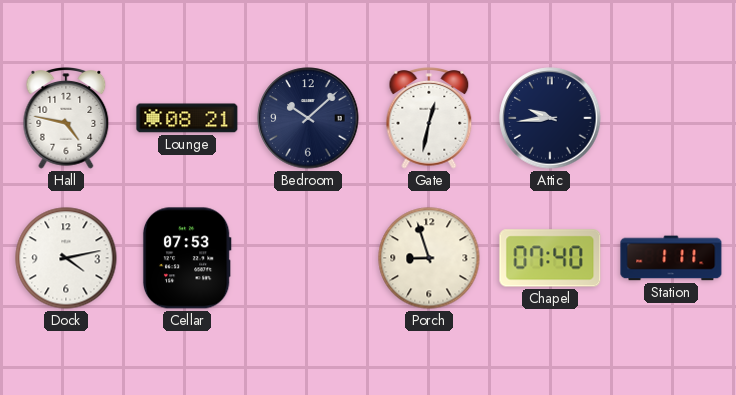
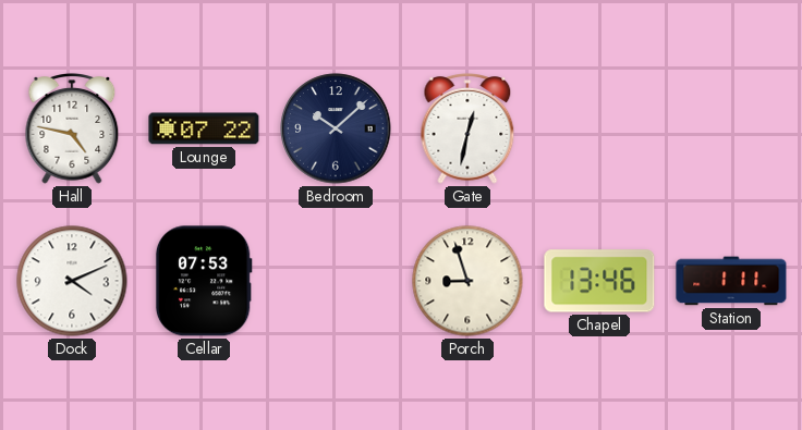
Lounge: 08:21 -> 07:22
Attic: 9:44 -> none
Dock: 4:13 -> 4:11
Chapel: 07:40 -> 13:46
